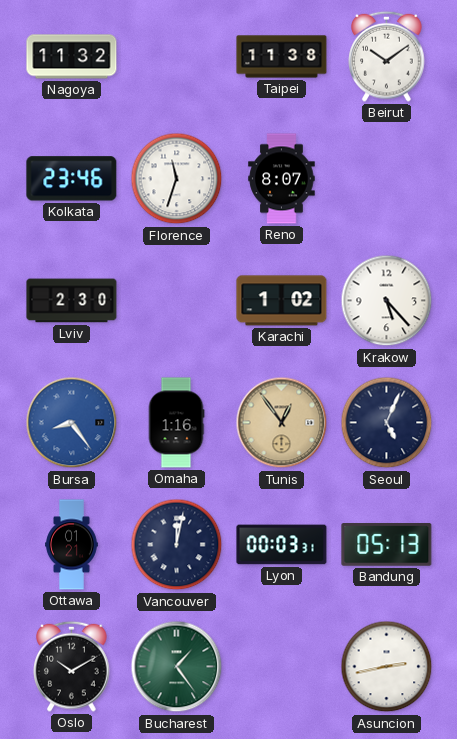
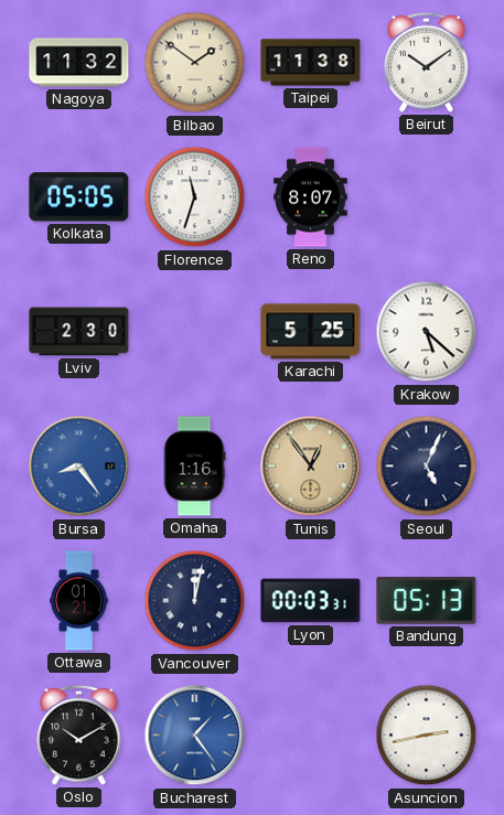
Bilbao: none -> 1:51
Kolkata: 23:46 -> 05:05
Karachi: 1:02 -> 5:25
Krakow: 5:23 -> 5:22
Bucharest dial: green -> blue
